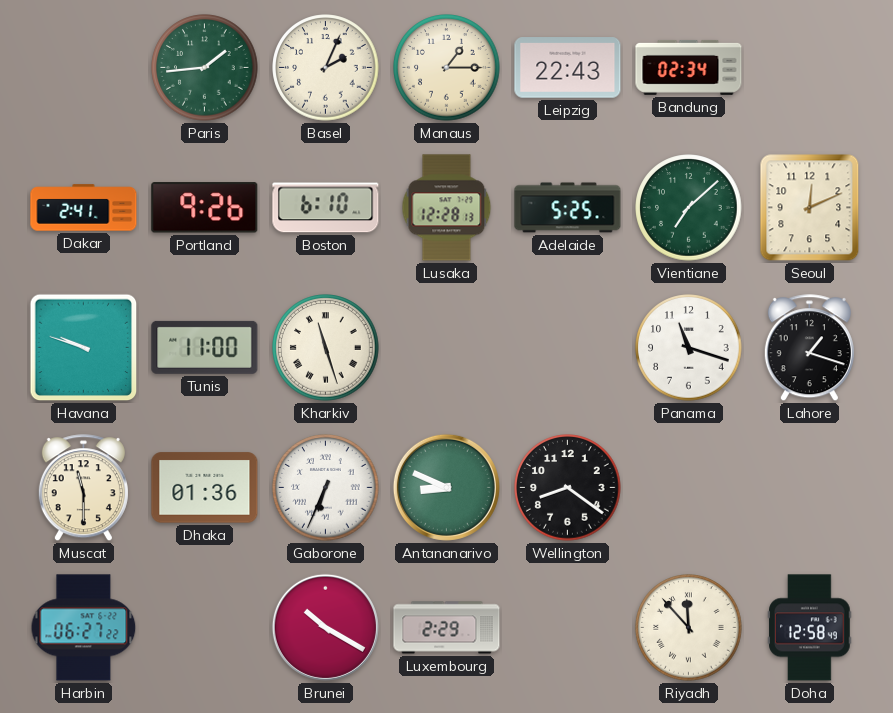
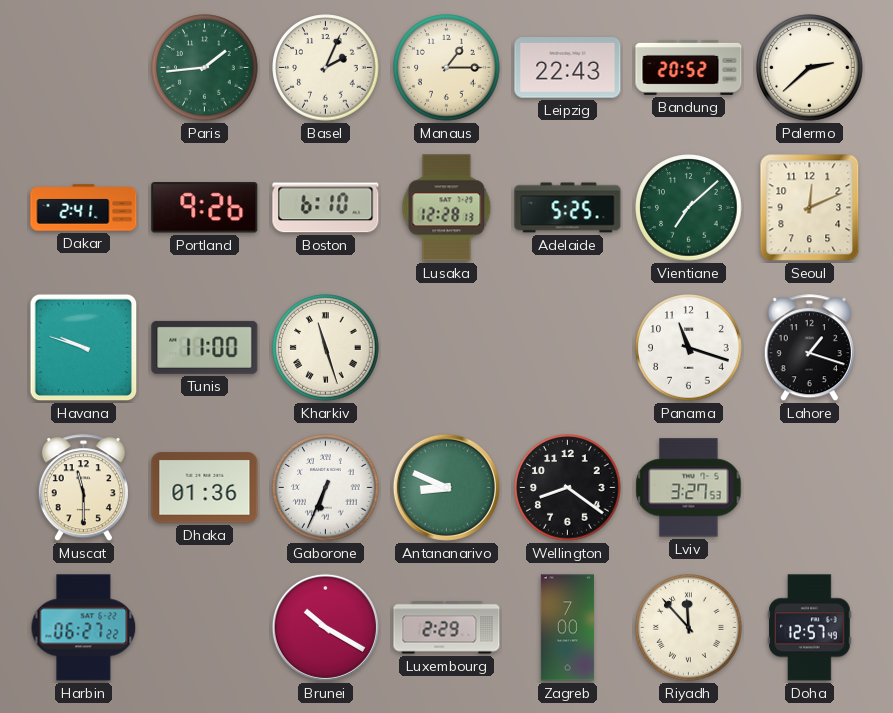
Bandung: 02:34 -> 20:52
Palermo: none -> 2:38
Lviv: none -> 3:27
Zagreb: none -> 7:00
Doha: 12:58 -> 12:57
